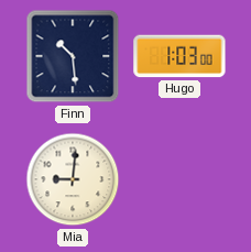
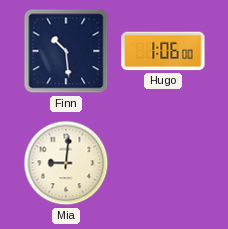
Hugo: 1:03 -> 1:06
